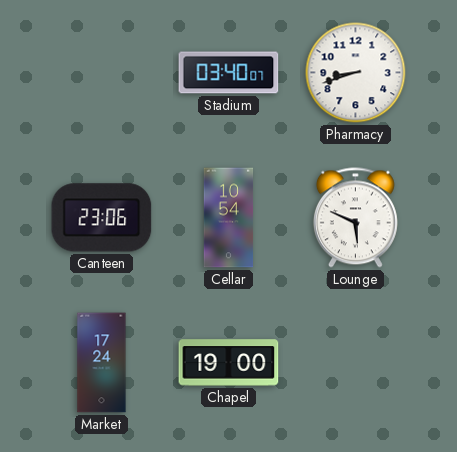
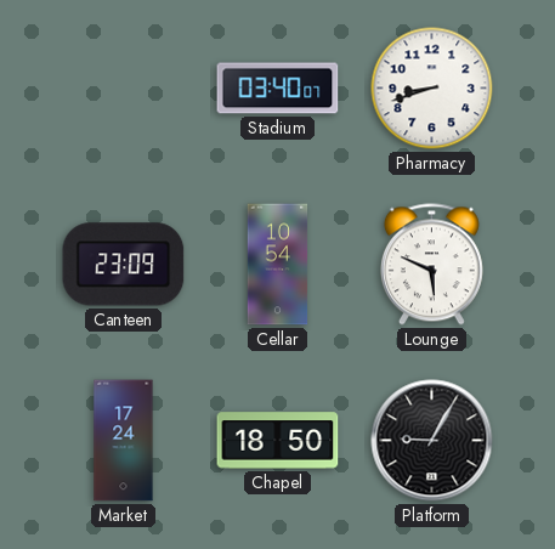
Canteen: 23:06 -> 23:09
Chapel: 19:00 -> 18:50
Platform: none -> 9:05
